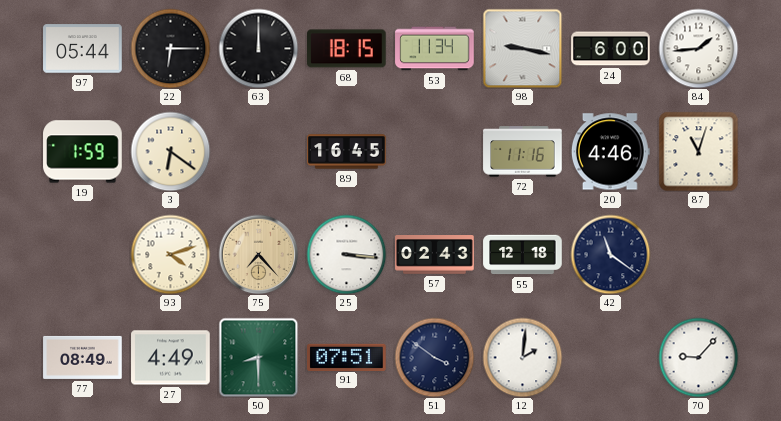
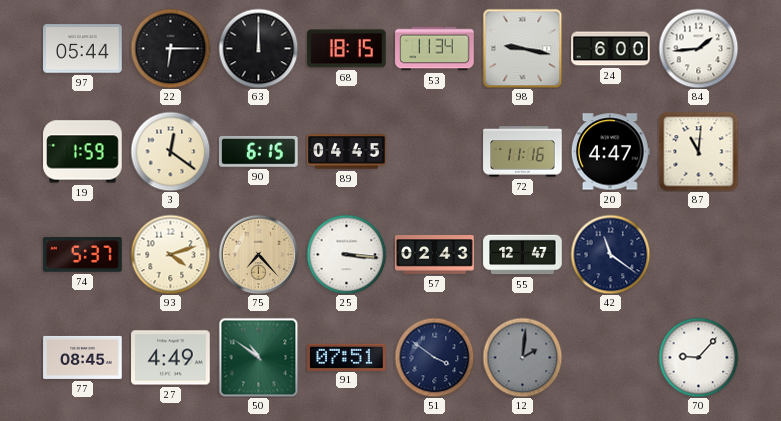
3: 6:21 -> 12:21
90: none -> 6:15
89: 16:45 -> 04:45
20: 4:46 -> 4:47
87: 11:03 -> 11:01
74: none -> 5:37
55: 12:18 -> 12:47
77: 08:49 -> 08:45
50: 8:30 -> 10:51
12 dial: white -> grey
